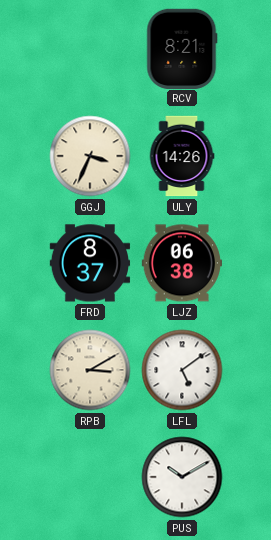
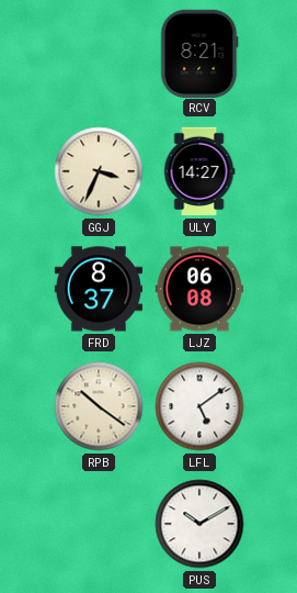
ULY: 14:26 -> 14:27
LJZ: 06:38 -> 06:08
RPB: 3:10 -> 10:21
